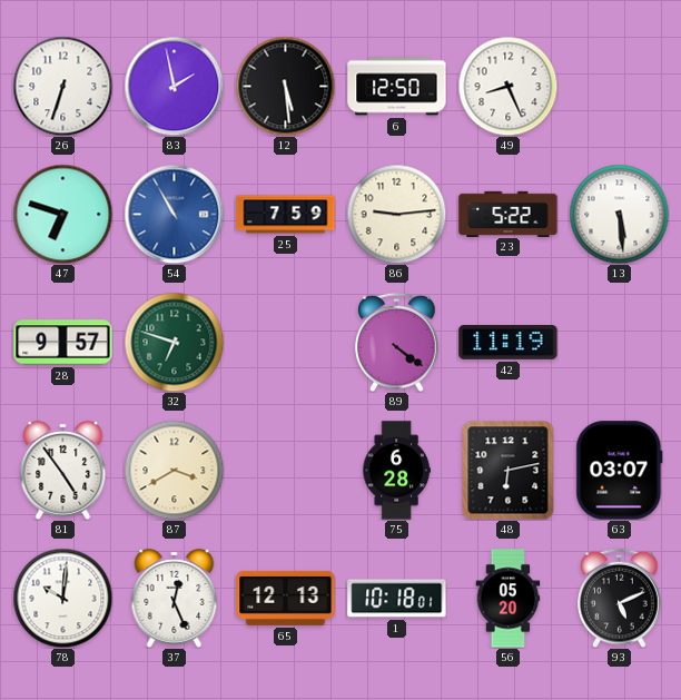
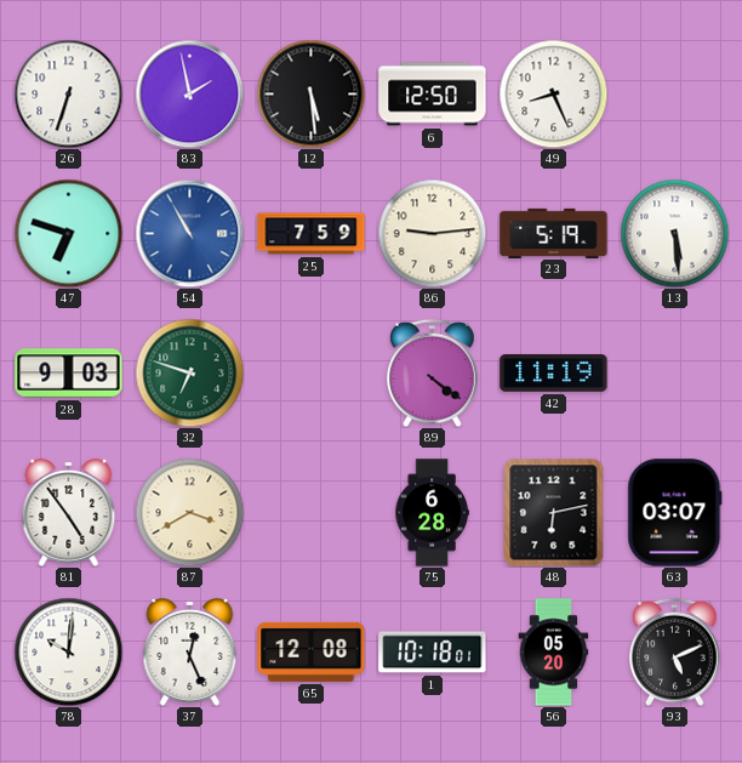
23: 5:22 -> 5:19
28: 9:57 -> 9:03
65: 12:13 -> 12:08
